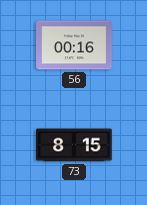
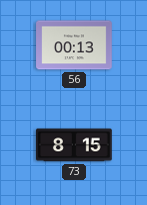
56: 00:16 -> 00:13
